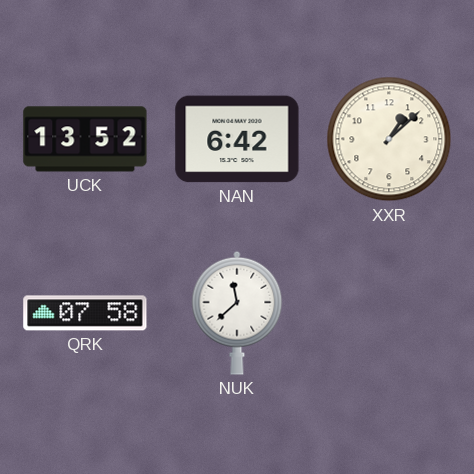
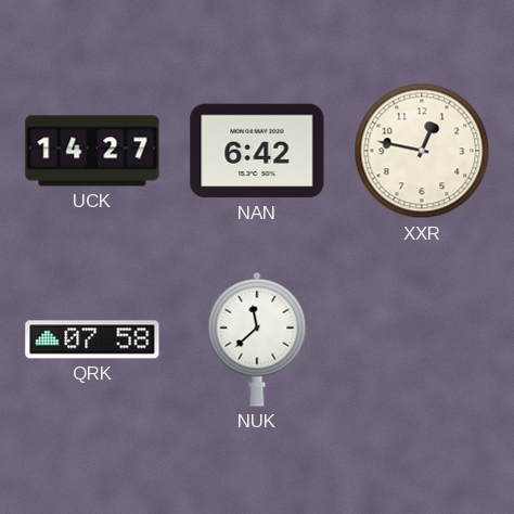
UCK: 13:52 -> 14:27
XXR: 1:08 -> 12:47
